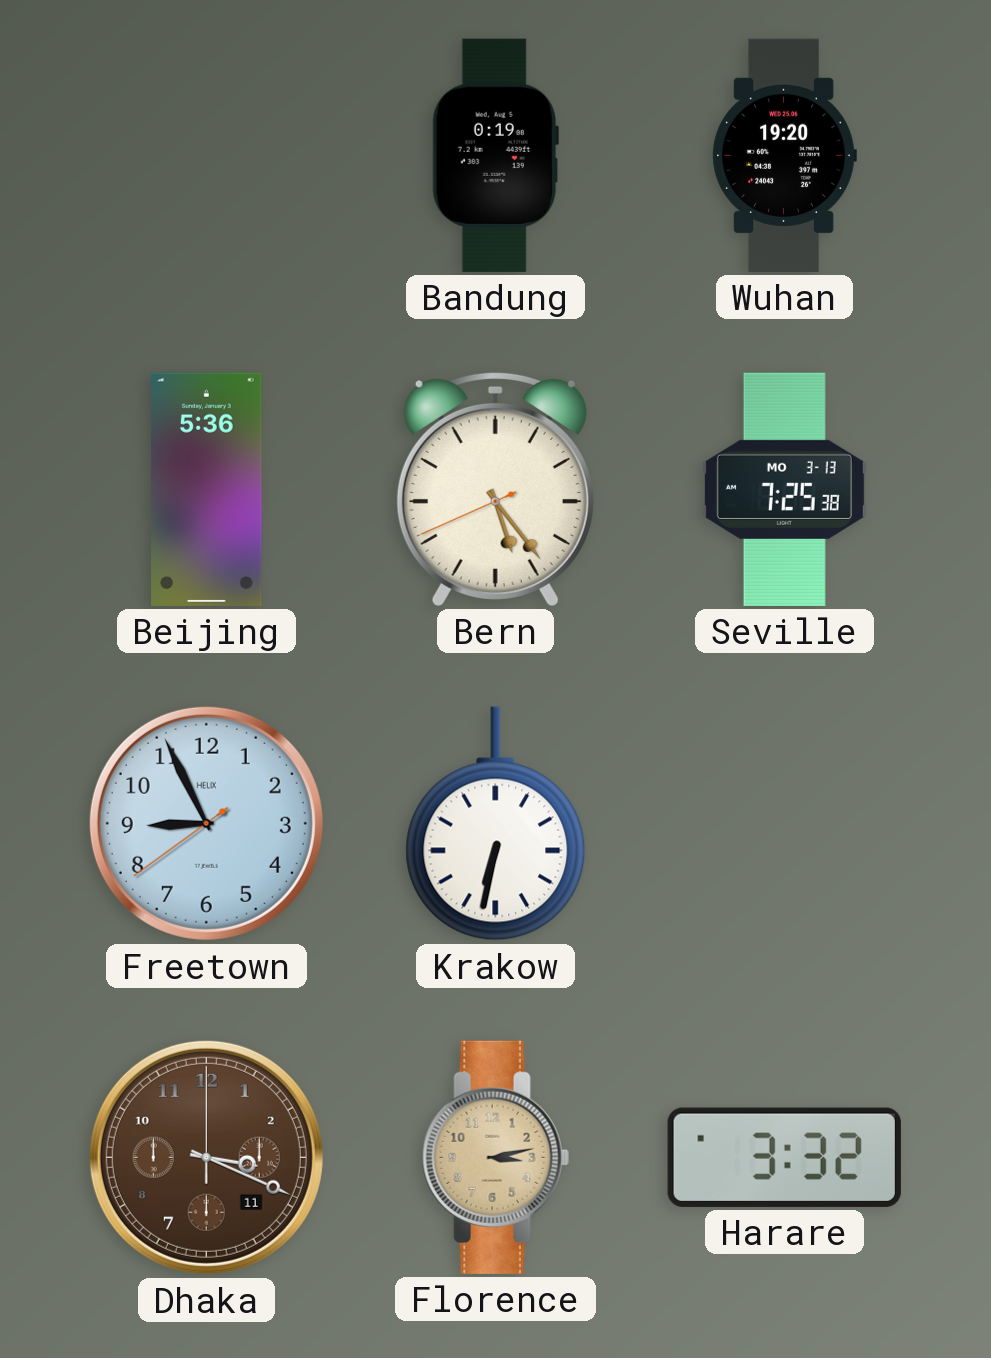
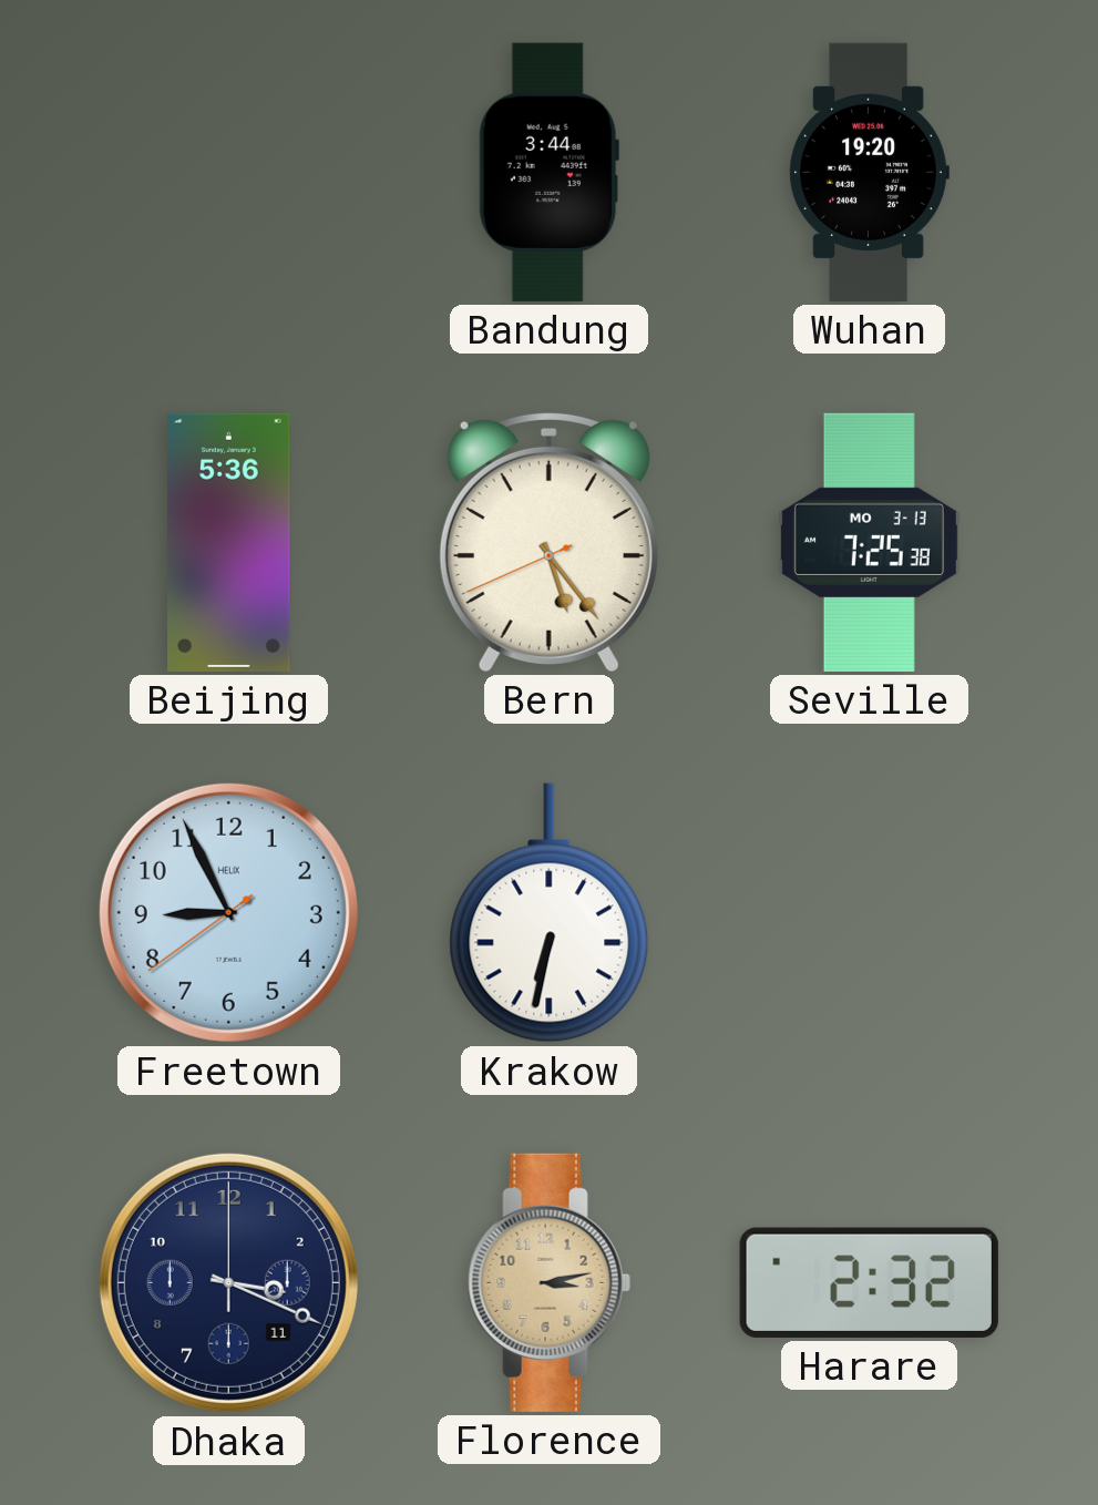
Bandung: 0:19 -> 3:44
Dhaka dial: brown -> navy
Harare: 3:32 -> 2:32
